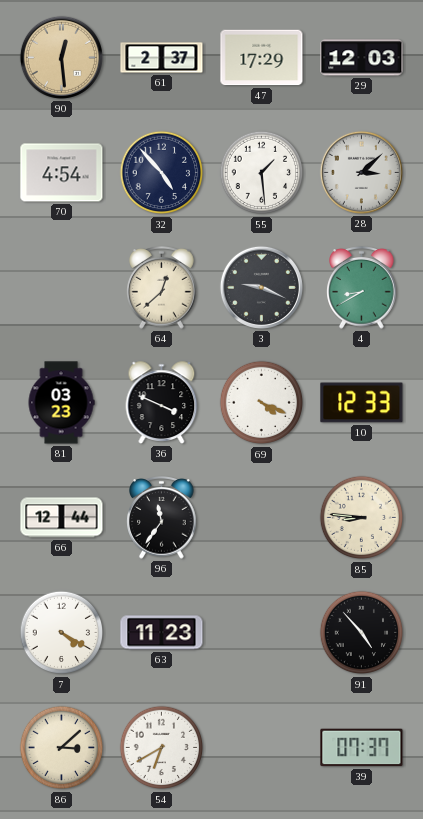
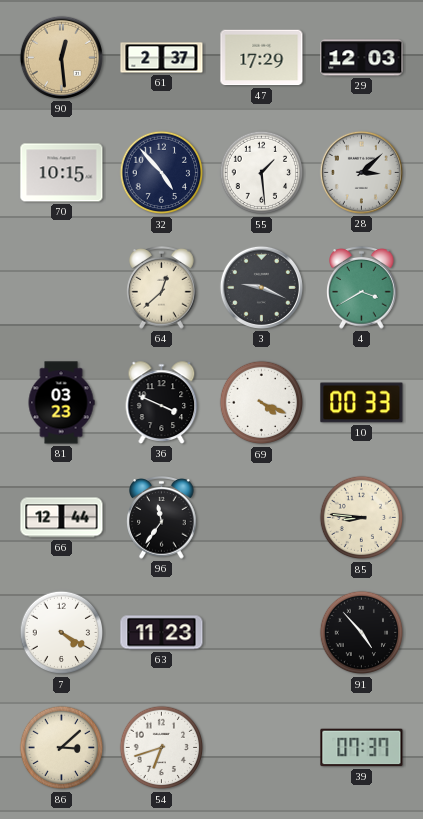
70: 4:54 -> 10:15
4: 8:40 -> 3:40
10: 12:33 -> 00:33
54: 6:40 -> 6:42
